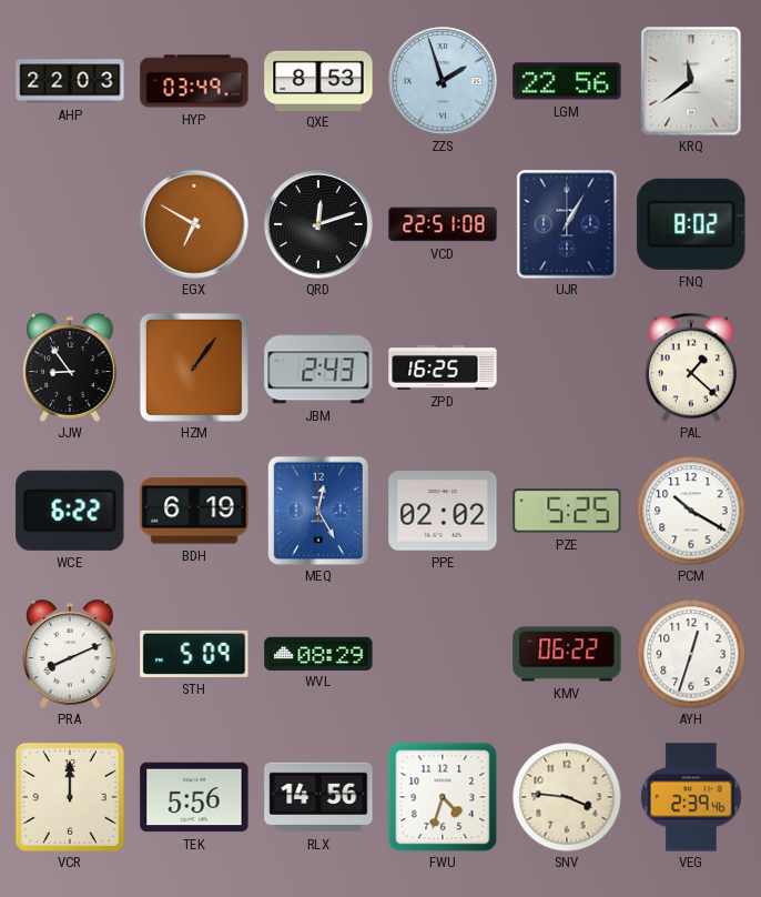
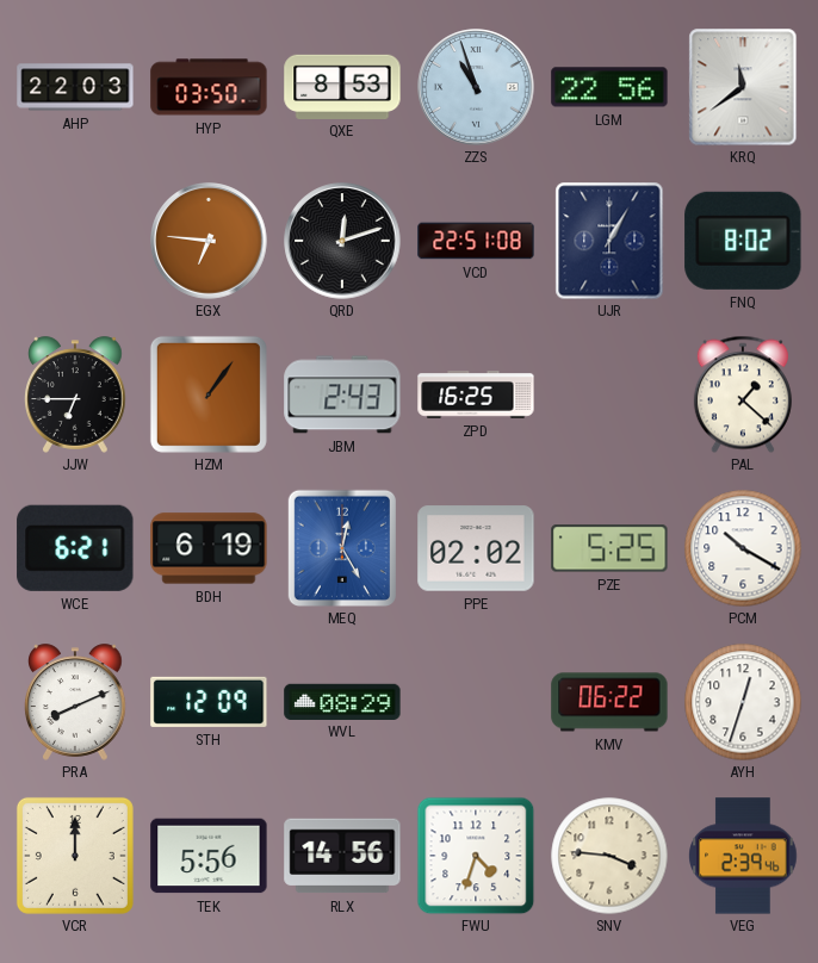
HYP: 03:49 -> 03:50
ZZS: 1:57 -> 10:57
EGX: 6:50 -> 6:46
JJW: 8:54 -> 6:45
WCE: 6:22 -> 6:21
STH: 5:09 -> 12:09
